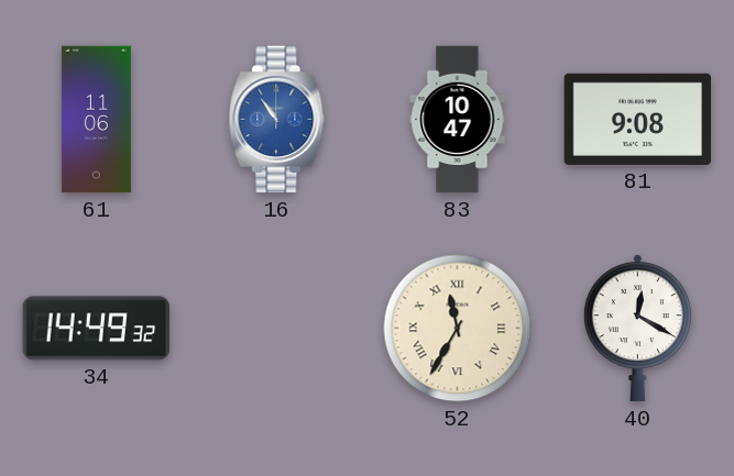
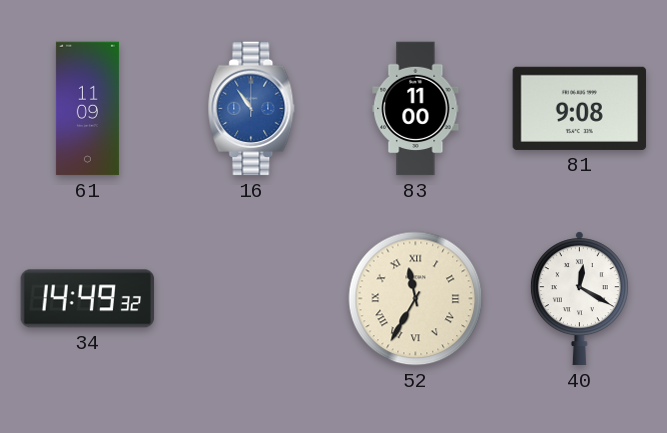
61: 11:06 -> 11:09
83: 10:47 -> 11:00
